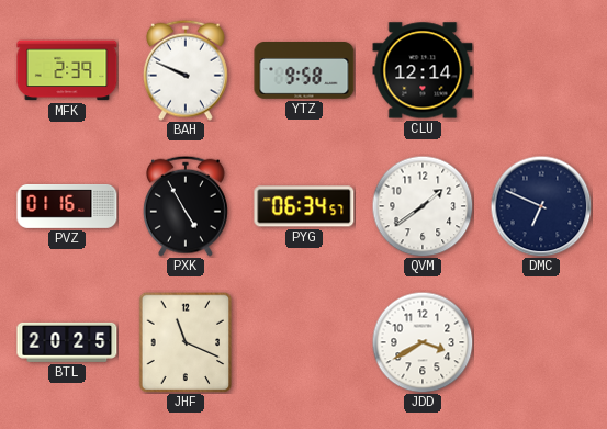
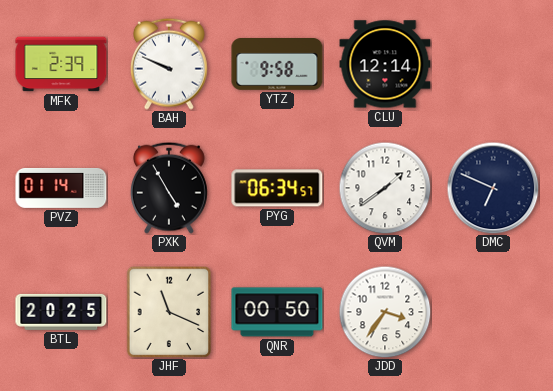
PVZ: 01:16 -> 01:14
QNR: none -> 00:50
JDD: 3:40 -> 3:36
